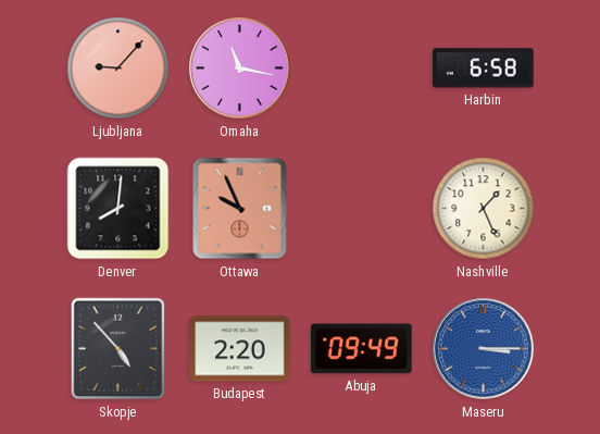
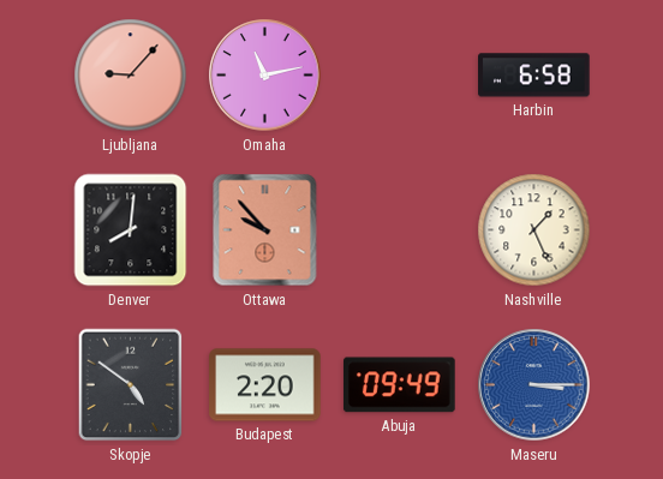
Omaha: 11:17 -> 11:13
Ottawa: 9:56 -> 9:53
Skopje: 4:53 -> 4:51
